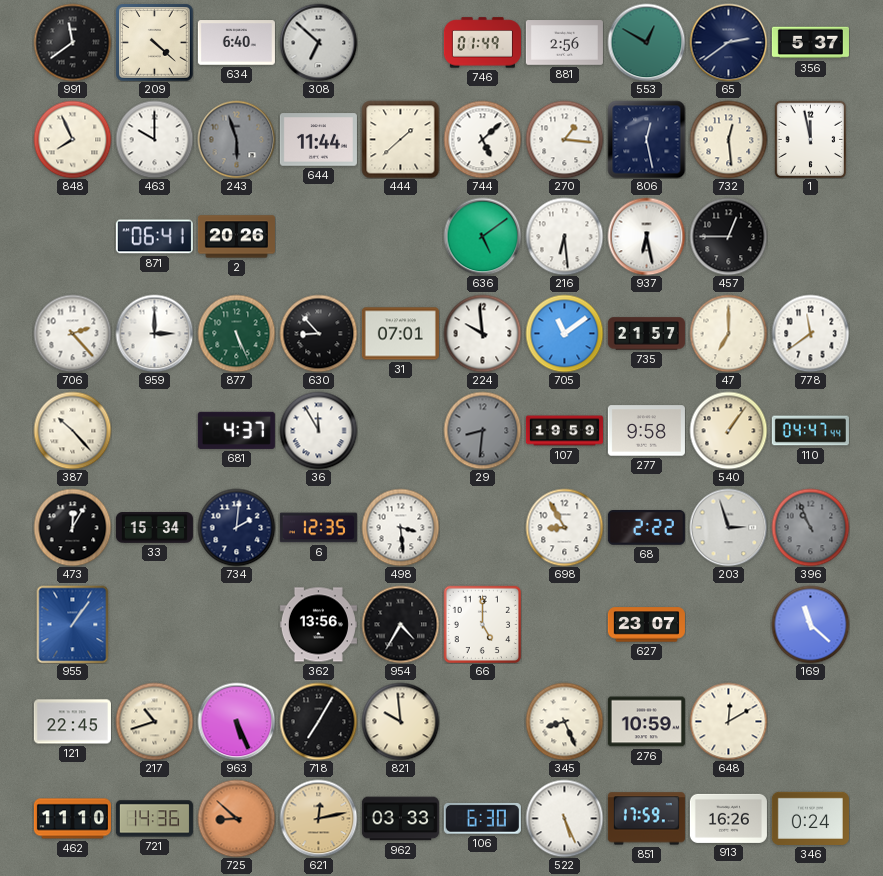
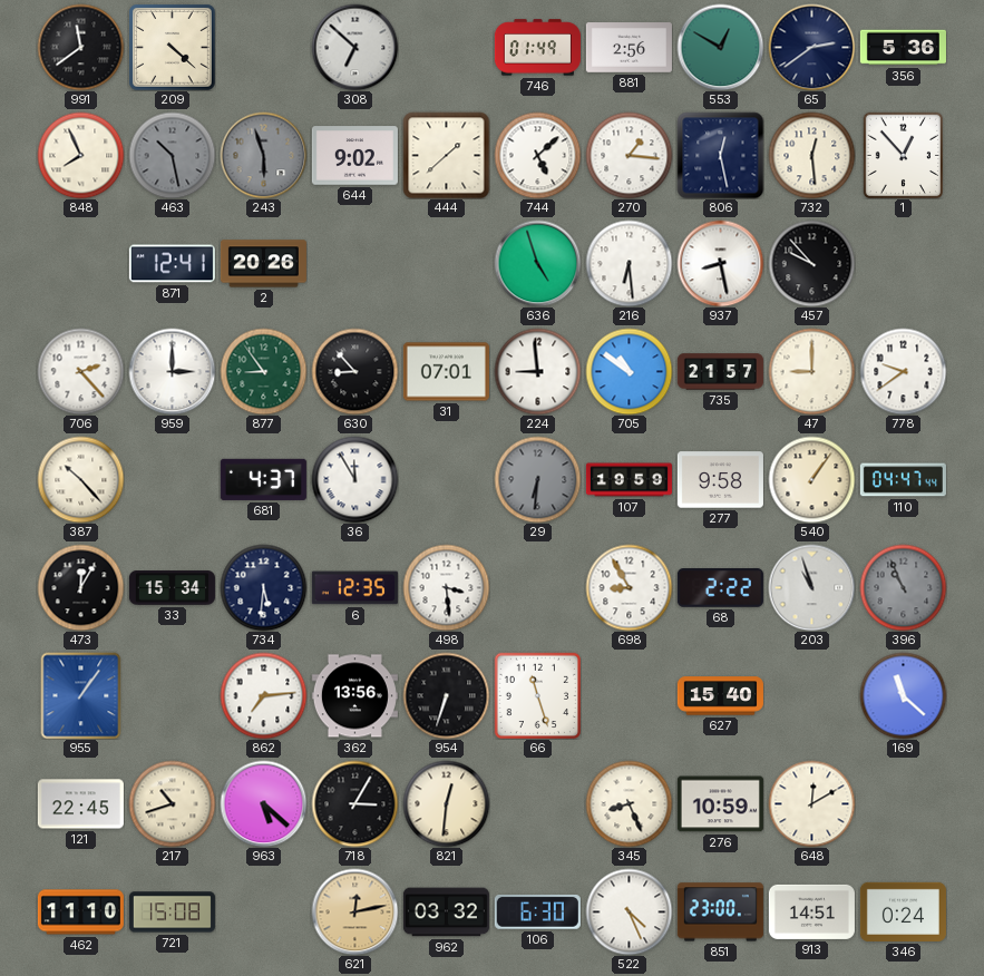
634: 6:40 -> none
356: 5:37 -> 5:36
463: 10:00 -> 10:28
463 dial: white -> grey
644: 11:44 -> 9:02
1: 11:58 -> 12:53
871: 06:41 -> 12:41
636: 5:09 -> 4:57
937: 6:28 -> 8:28
457: 12:45 -> 9:53
877: 5:26 -> 8:54
224: 9:59 -> 8:59
705: 11:09 -> 10:51
47: 7:00 -> 9:00
778: 11:39 -> 9:39
29: 8:31 -> 6:31
734: 2:01 -> 5:31
203: 2:57 -> 10:57
862: none -> 7:14
954: 4:35 -> 6:33
66: 5:00 -> 11:27
627: 23:07 -> 15:40
963: 5:26 -> 5:22
718: 7:05 -> 3:05
821: 9:59 -> 12:31
721: 14:36 -> 15:08
725: 8:52 -> none
962: 03:33 -> 03:32
522: 5:26 -> 4:26
851: 17:59 -> 23:00
913: 16:26 -> 14:51
